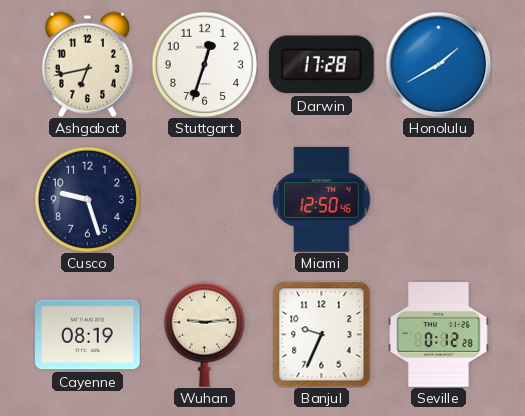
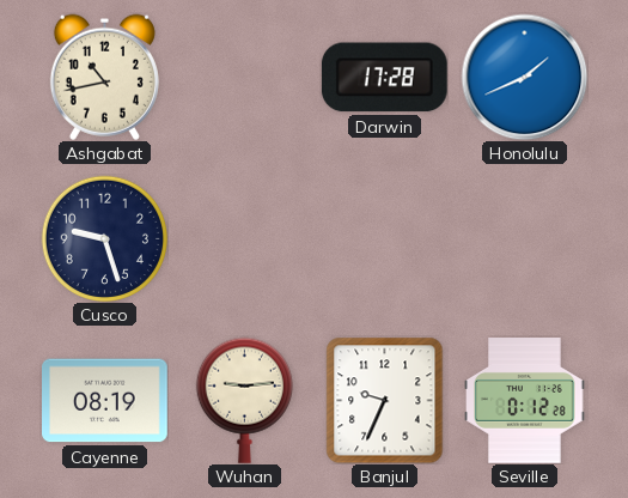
Ashgabat: 6:43 -> 10:43
Stuttgart: 12:33 -> none
Honolulu: 1:40 -> 1:41
Miami: 12:50 -> none
